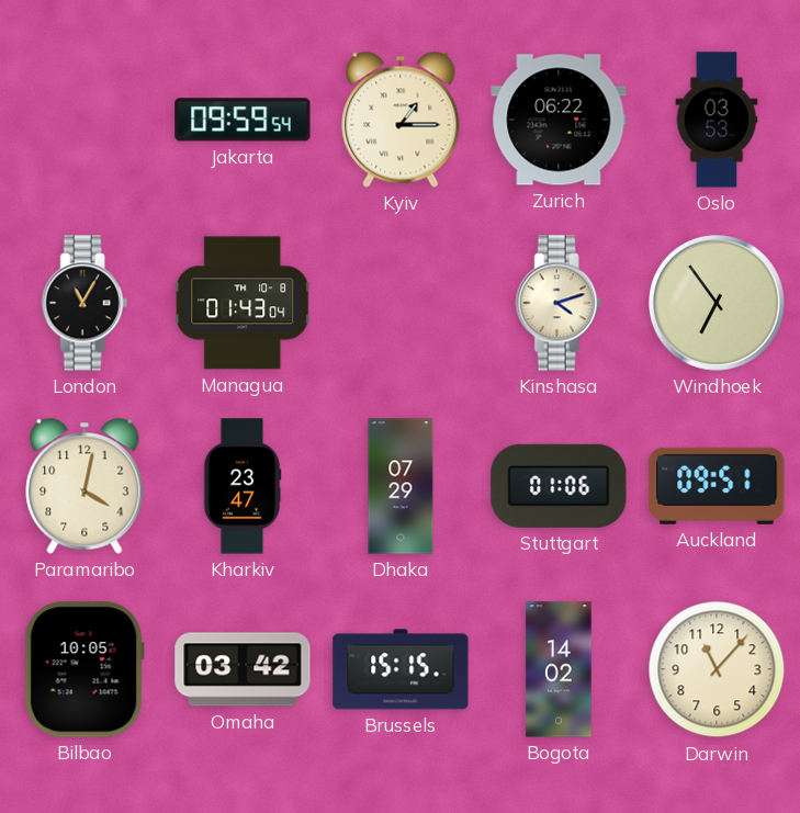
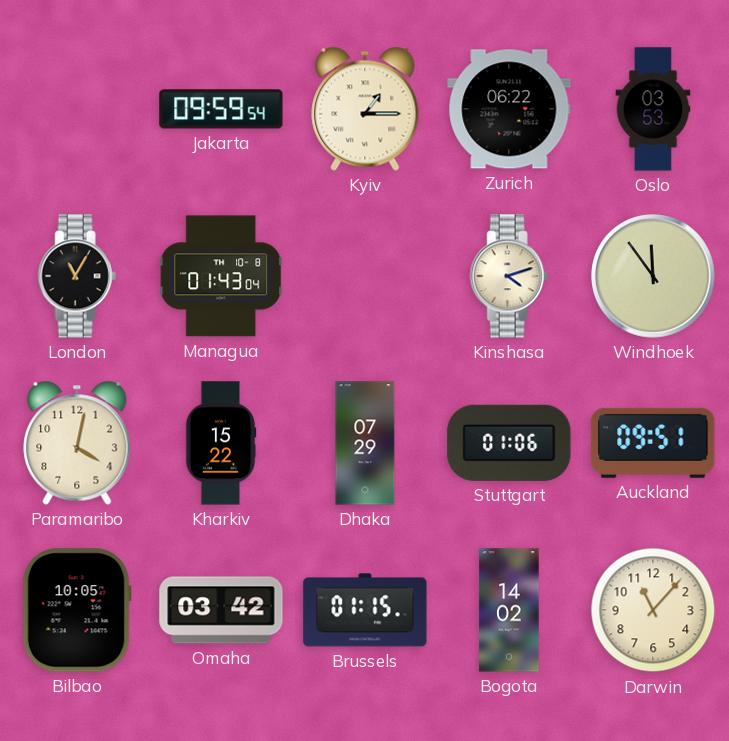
Windhoek: 6:54 -> 11:54
Kharkiv: 23:47 -> 15:22
Brussels: 15:15 -> 01:15
